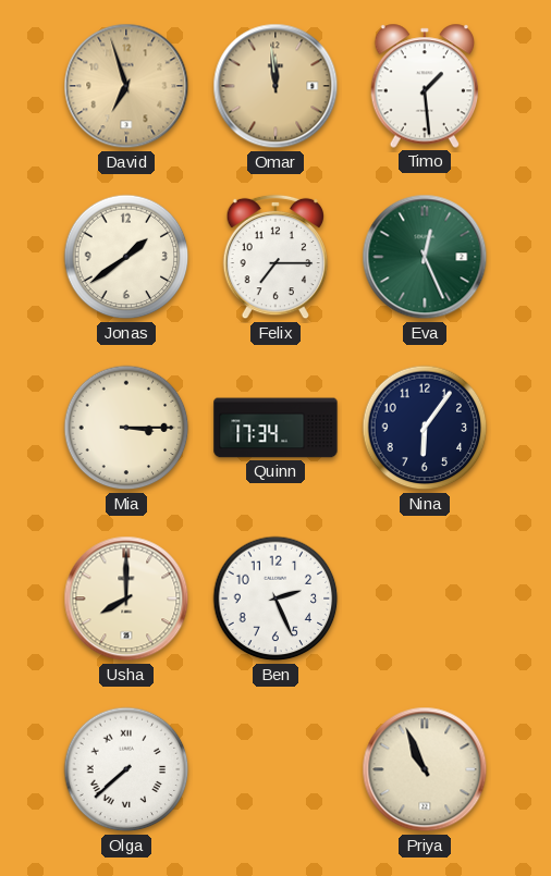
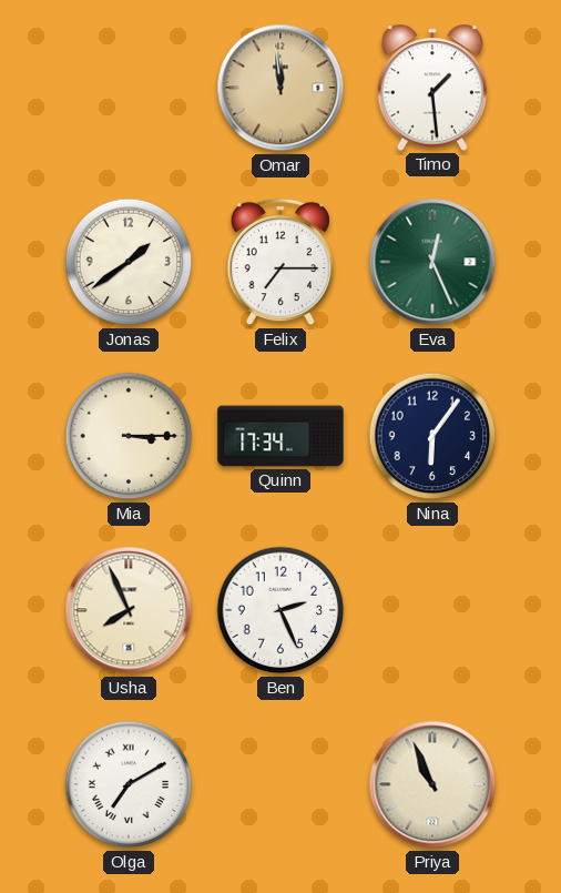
David: 6:57 -> none
Usha: 8:00 -> 7:56
Olga: 7:38 -> 7:10
